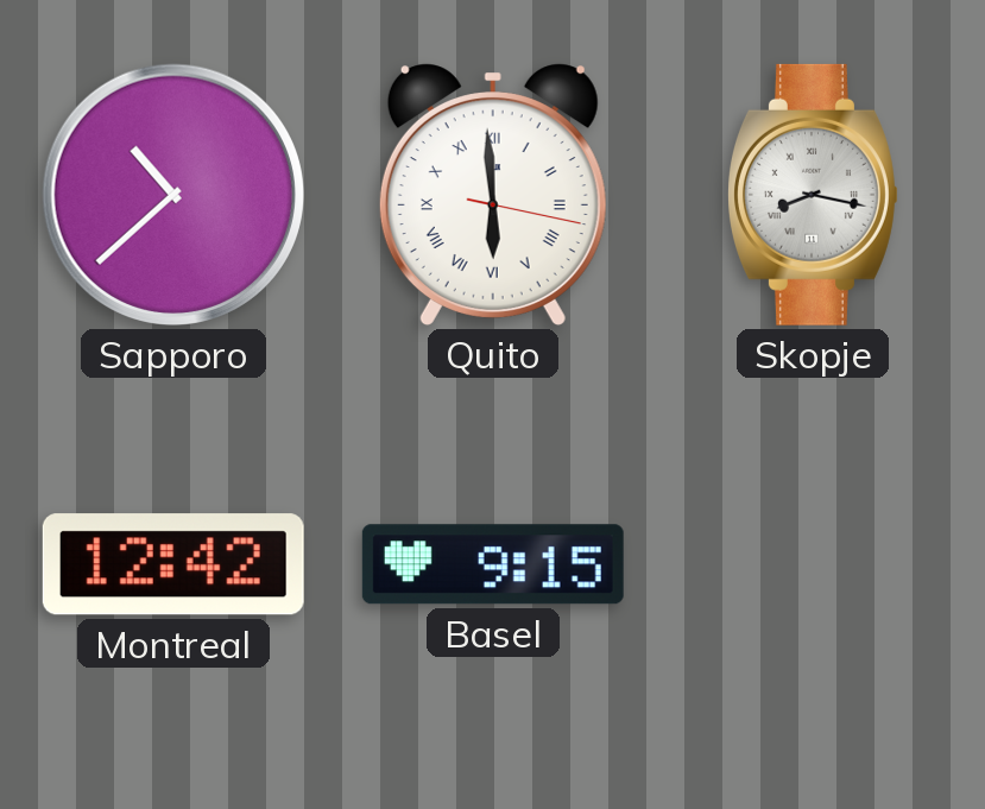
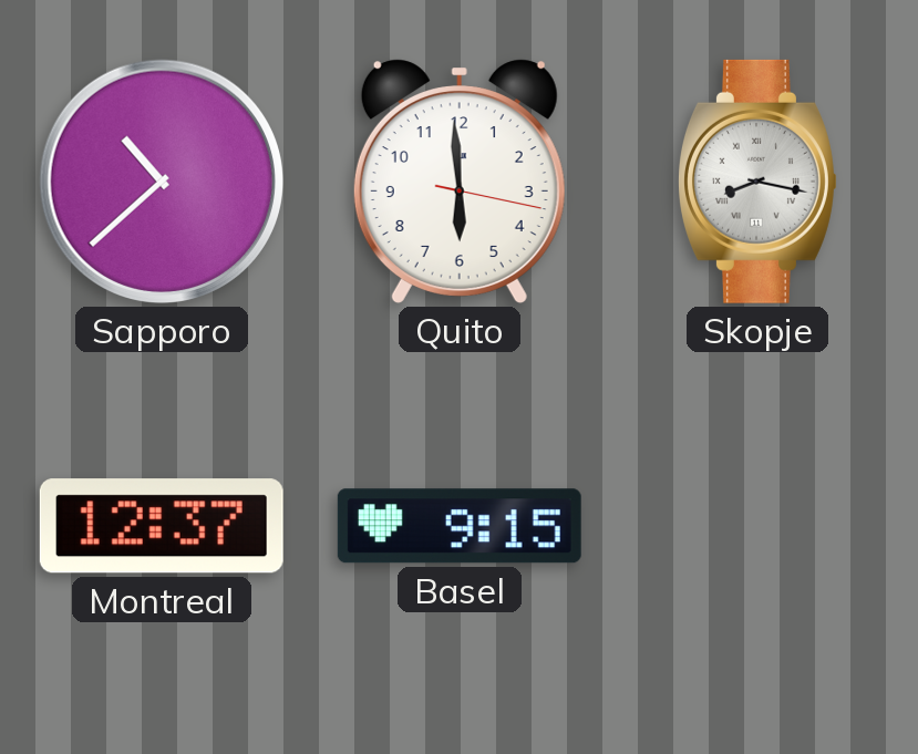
Quito numerals: Roman -> Arabic
Montreal: 12:42 -> 12:37
